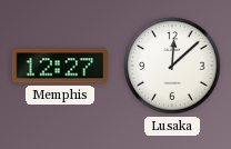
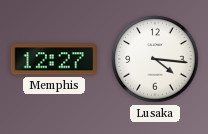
Lusaka: 12:08 -> 4:16
